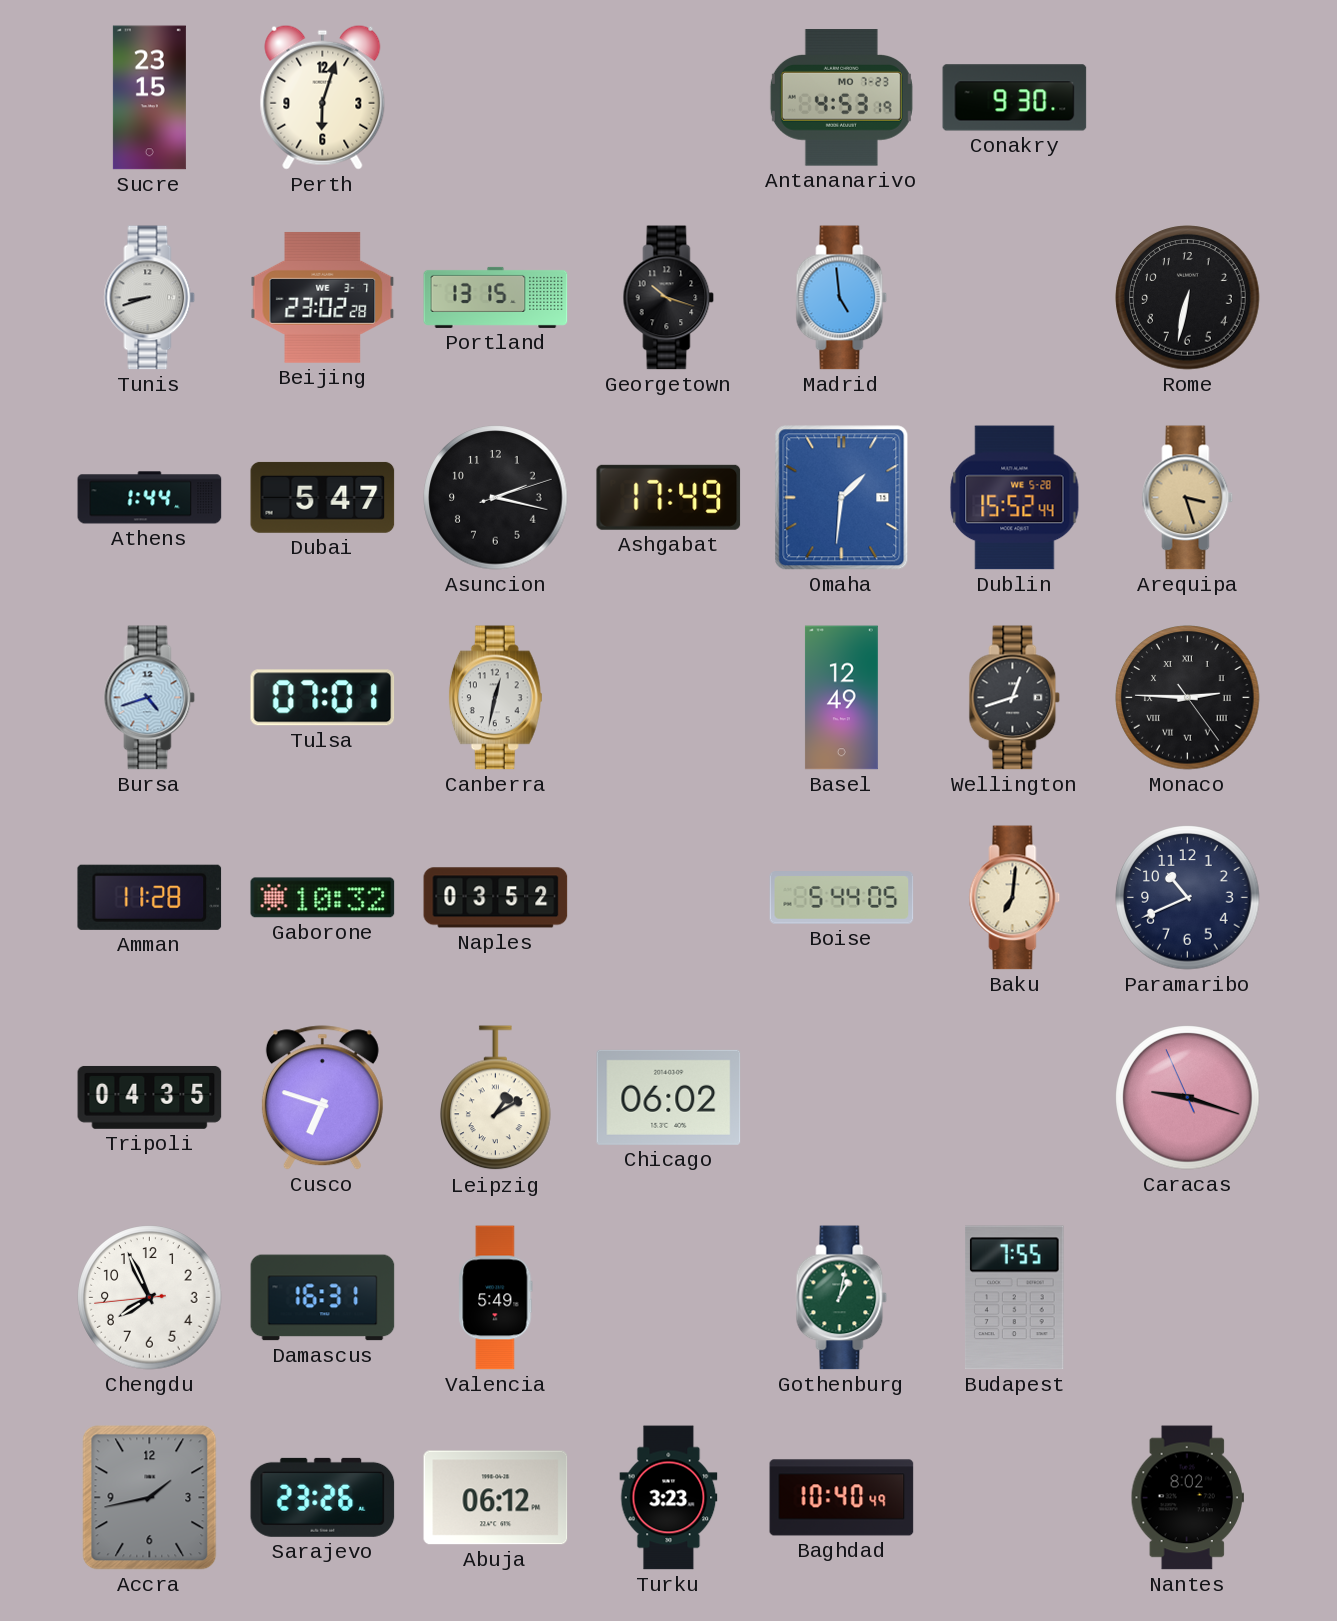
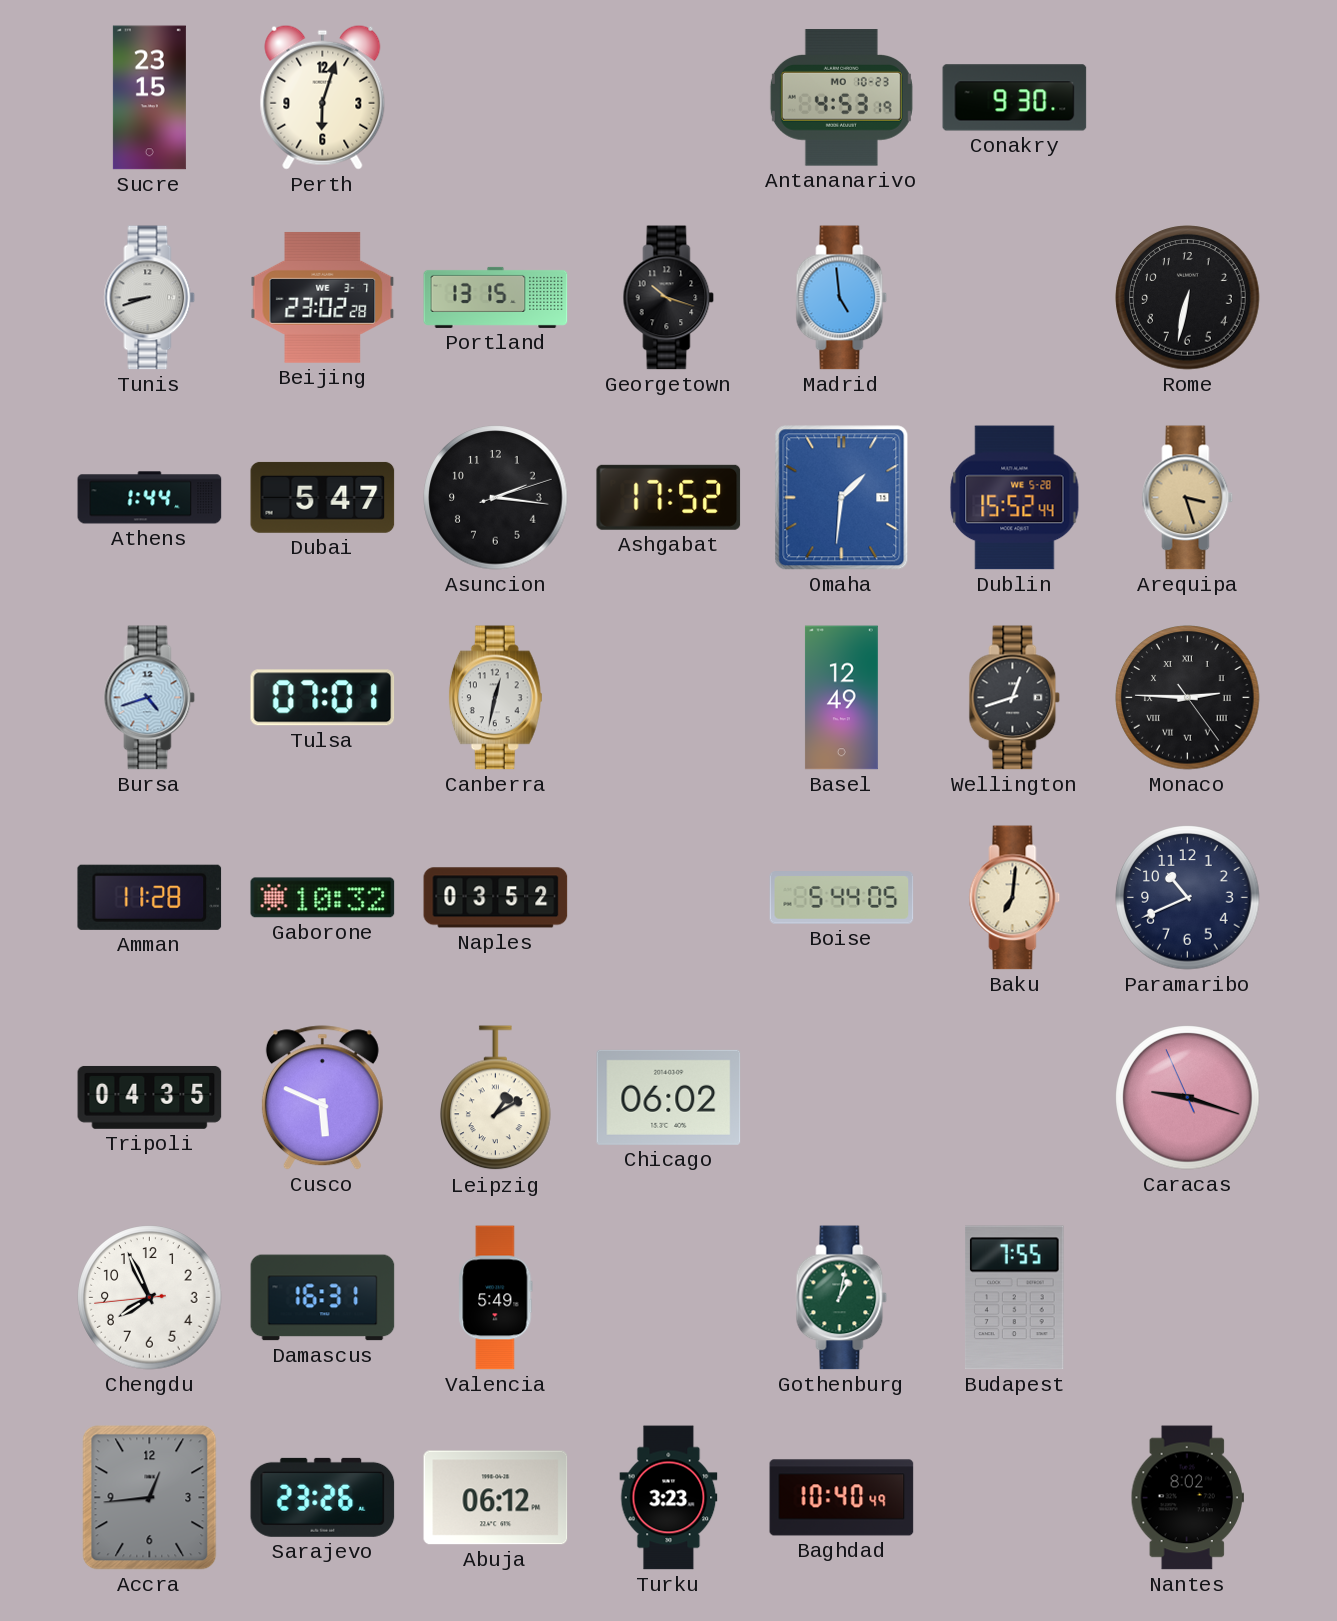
Antananarivo date: MO 7-23 -> MO 10-23
Asuncion: 2:17 -> 2:16
Ashgabat: 17:49 -> 17:52
Cusco: 6:48 -> 5:49
Accra: 1:43 -> 12:44
